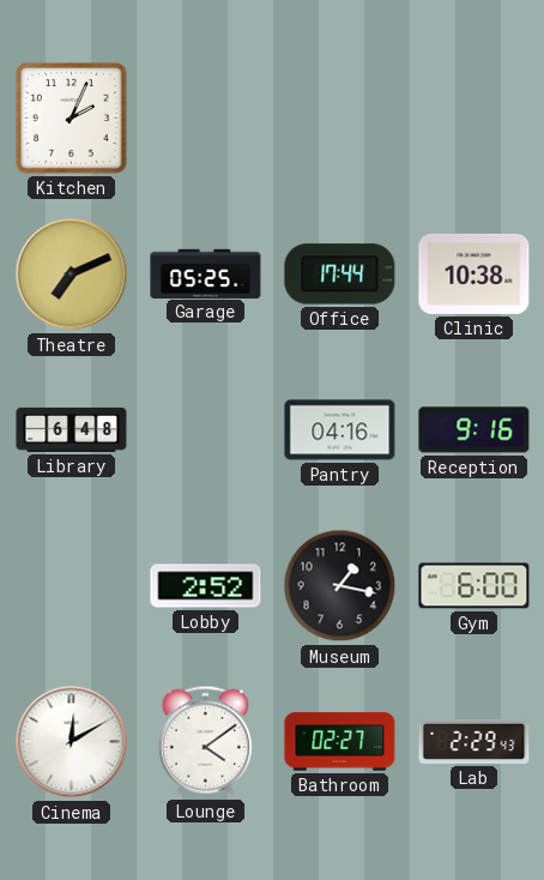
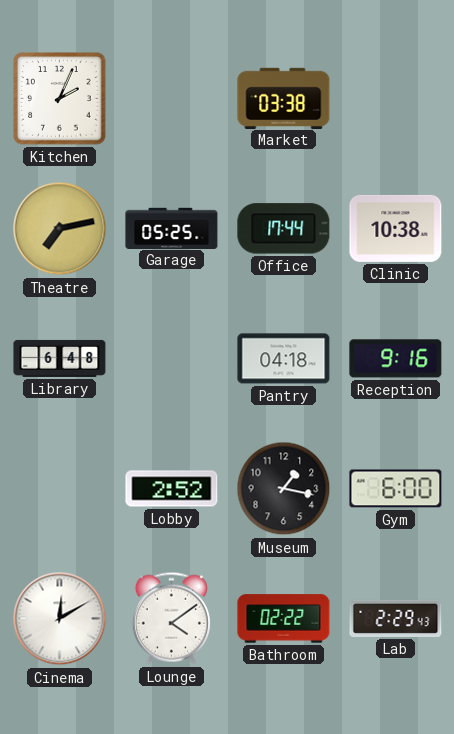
Market: none -> 03:38
Theatre: 7:11 -> 7:13
Pantry: 04:16 -> 04:18
Bathroom: 02:27 -> 02:22
